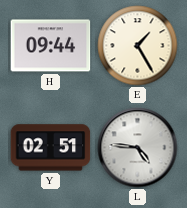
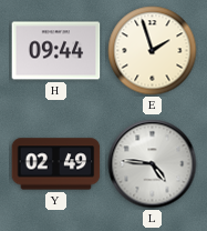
E: 1:25 -> 1:57
Y: 02:51 -> 02:49
